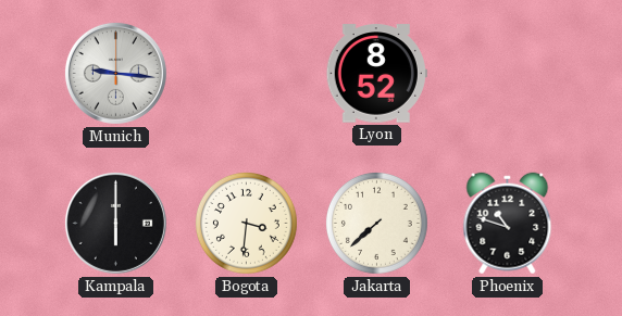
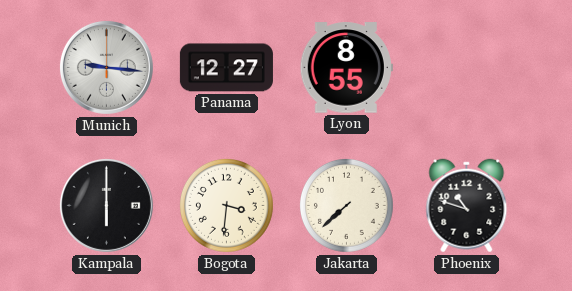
Panama: none -> 12:27
Lyon: 8:52 -> 8:55
